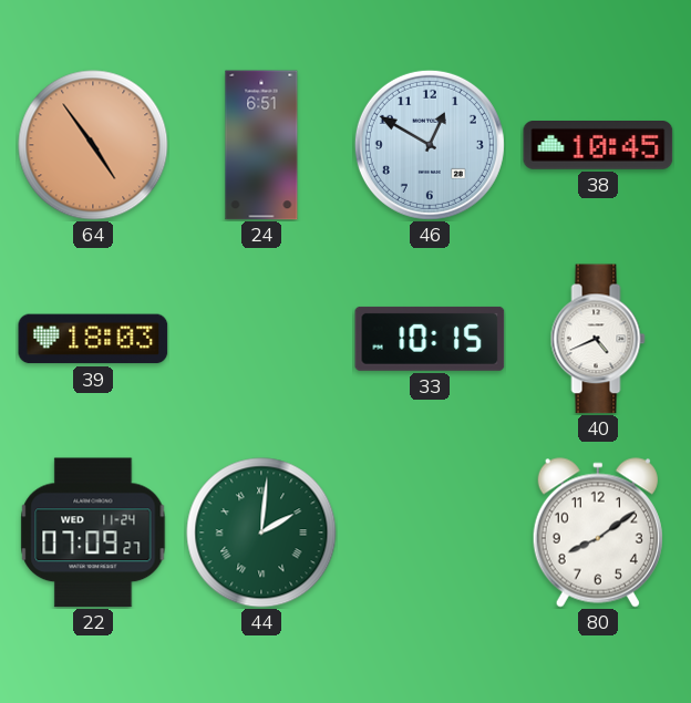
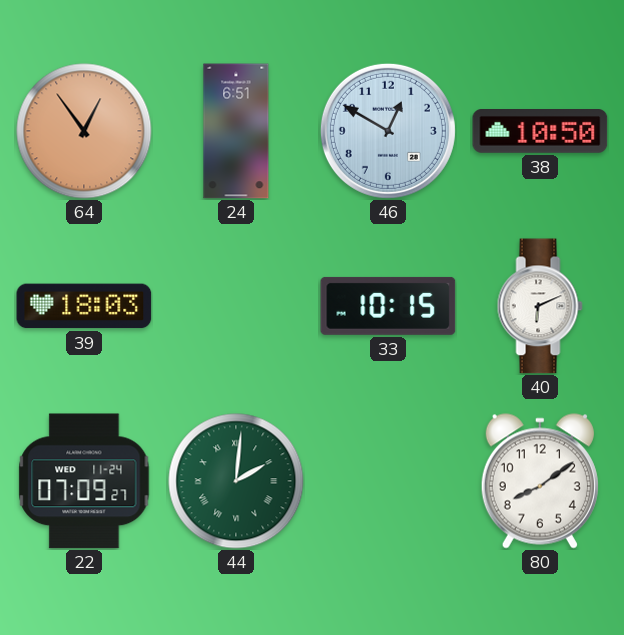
64: 4:54 -> 12:54
38: 10:45 -> 10:50
40: 4:41 -> 6:11
